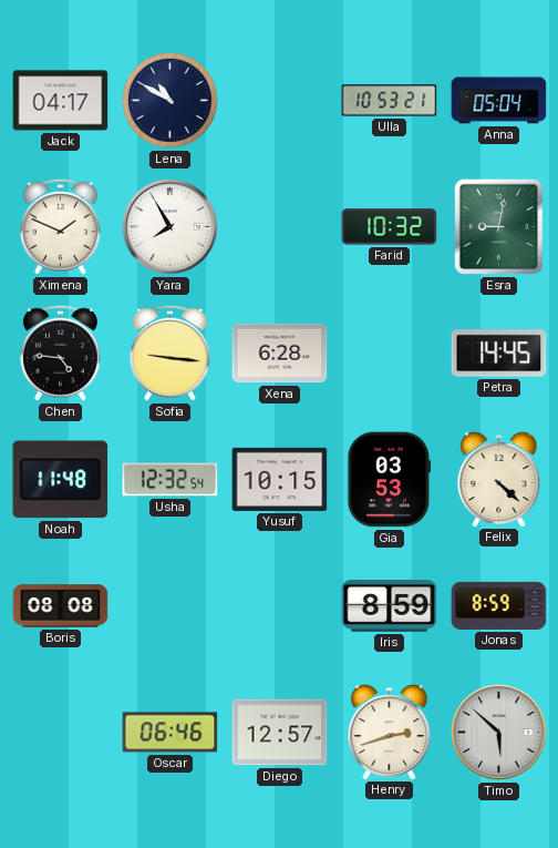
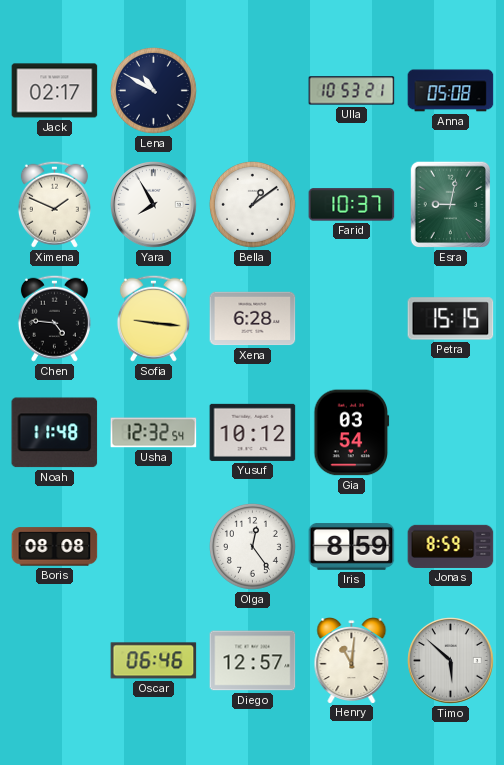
Jack: 04:17 -> 02:17
Anna: 05:04 -> 05:08
Bella: none -> 1:09
Farid: 10:32 -> 10:37
Petra: 14:45 -> 15:15
Yusuf: 10:15 -> 10:12
Gia: 03:53 -> 03:54
Felix: 4:22 -> none
Olga: none -> 12:24
Henry: 2:42 -> 11:01
